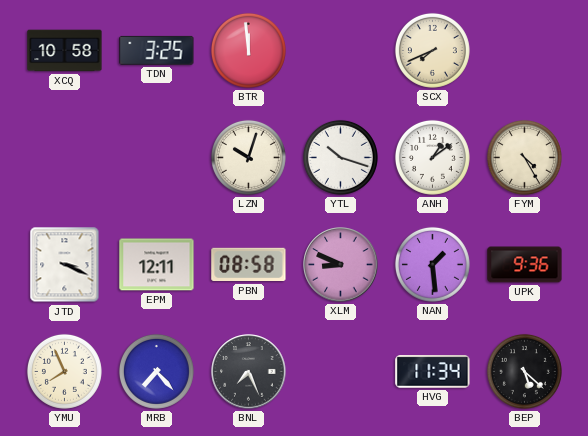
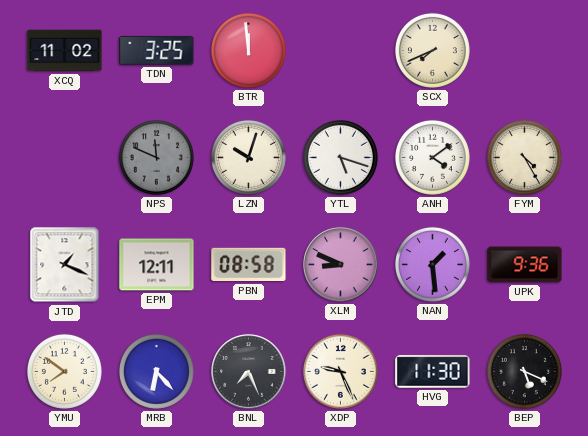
XCQ: 10:58 -> 11:02
NPS: none -> 11:49
YTL: 10:18 -> 5:18
ANH: 1:09 -> 4:09
JTD: 3:19 -> 1:19
YMU: 7:56 -> 7:51
MRB: 7:23 -> 6:23
XDP: none -> 9:26
HVG: 11:34 -> 11:30
BEP: 5:22 -> 5:19
